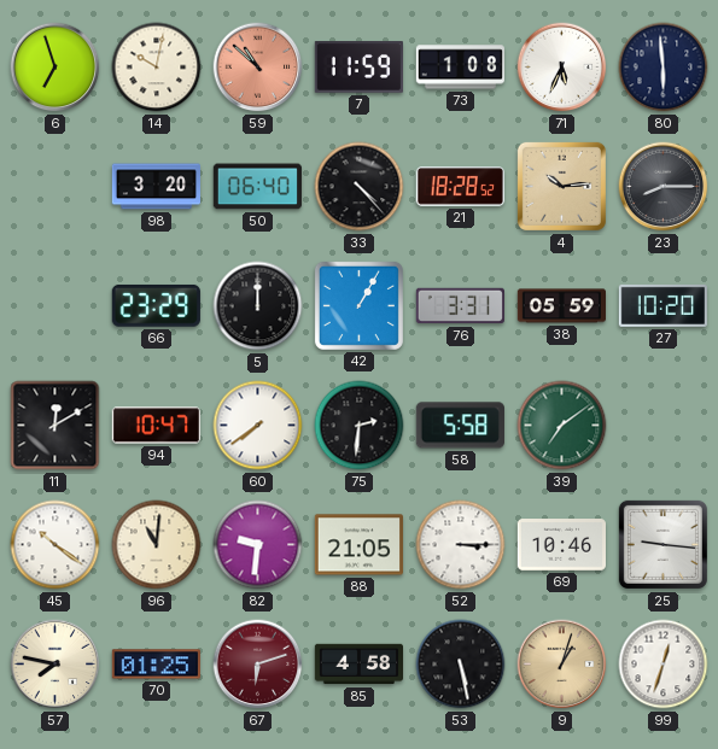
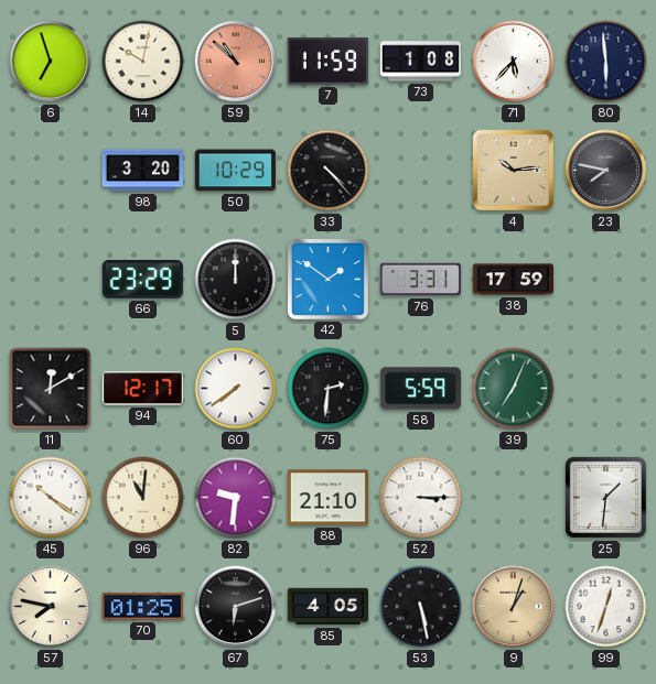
71: 5:34 -> 5:37
50: 06:40 -> 10:29
21: 18:28 -> none
23: 8:15 -> 7:47
42: 1:05 -> 1:51
38: 05:59 -> 17:59
27: 10:20 -> none
94: 10:47 -> 12:17
58: 5:58 -> 5:59
39: 7:09 -> 7:04
88: 21:05 -> 21:10
69: 10:46 -> none
25: 9:16 -> 1:31
67 dial: burgundy -> black
85: 4:58 -> 4:05
